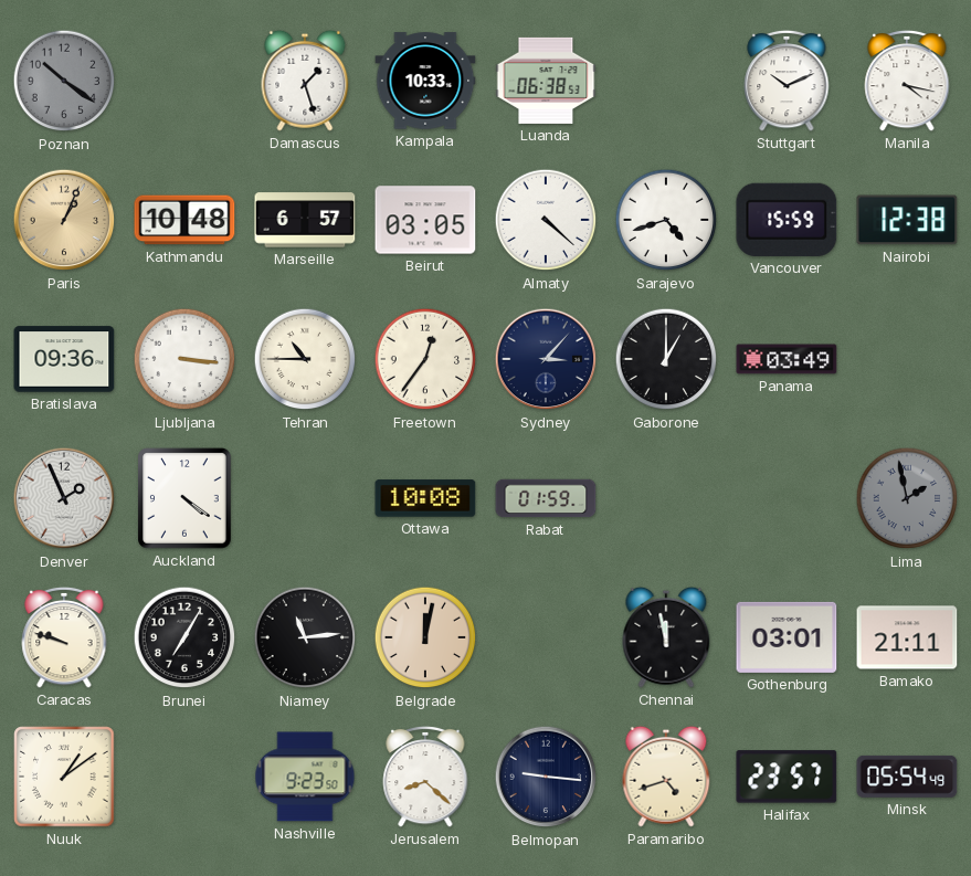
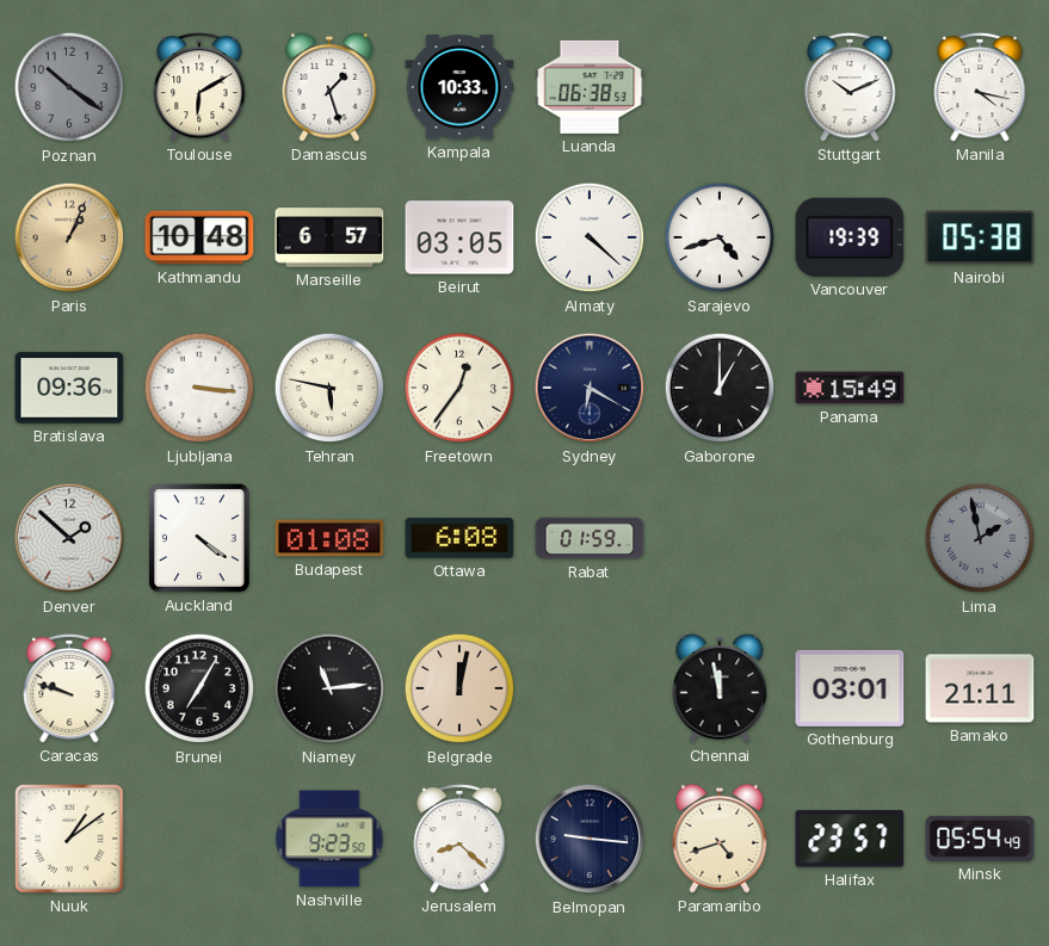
Toulouse: none -> 6:10
Vancouver: 15:59 -> 19:39
Nairobi: 12:38 -> 05:38
Tehran: 10:45 -> 5:47
Sydney: 3:07 -> 6:20
Panama: 03:49 -> 15:49
Denver: 1:56 -> 1:52
Budapest: none -> 01:08
Ottawa: 10:08 -> 6:08
